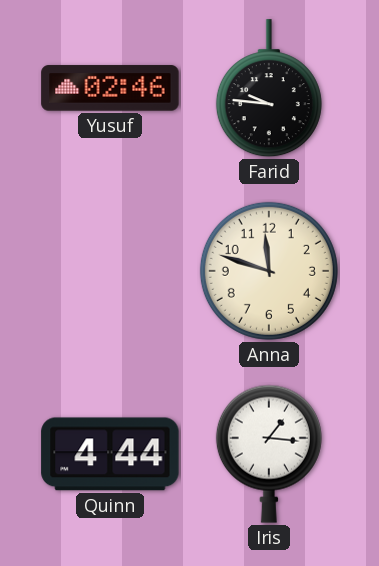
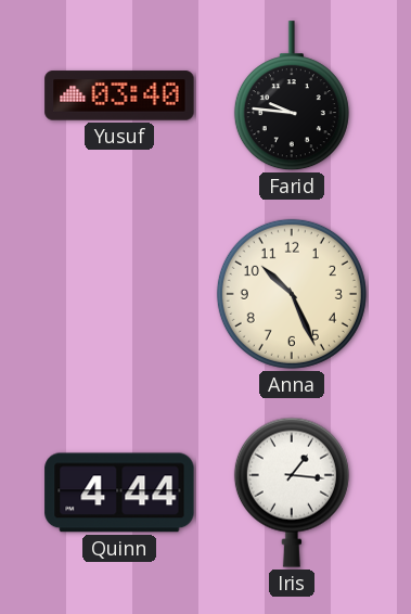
Yusuf: 02:46 -> 03:40
Anna: 11:48 -> 10:26
